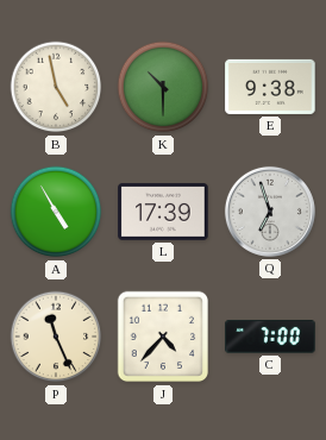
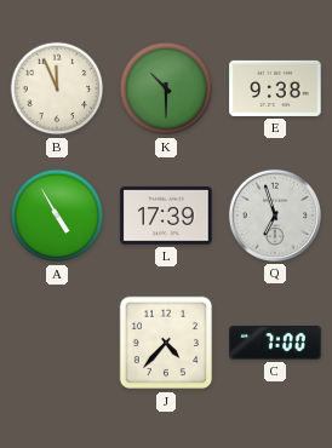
B: 4:58 -> 11:56
P: 11:26 -> none
